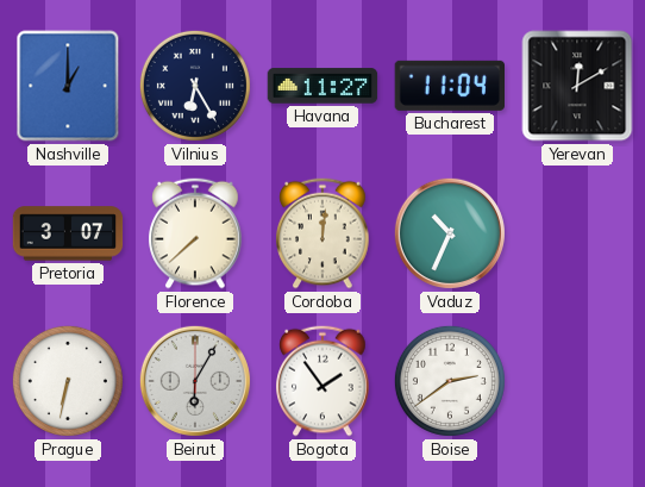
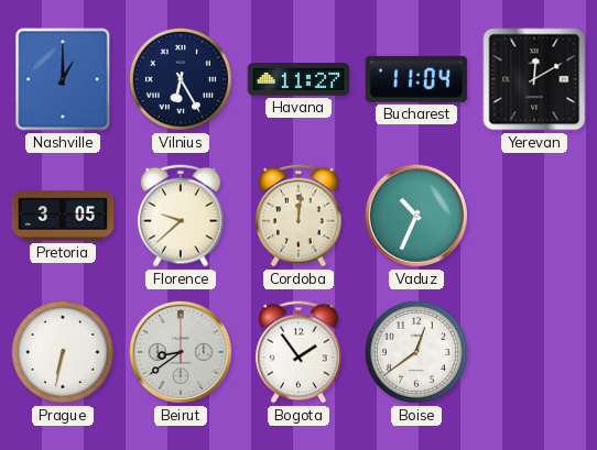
Pretoria: 3:07 -> 3:05
Florence: 7:38 -> 9:38
Beirut: 6:05 -> 8:39
Boise: 2:39 -> 12:39
